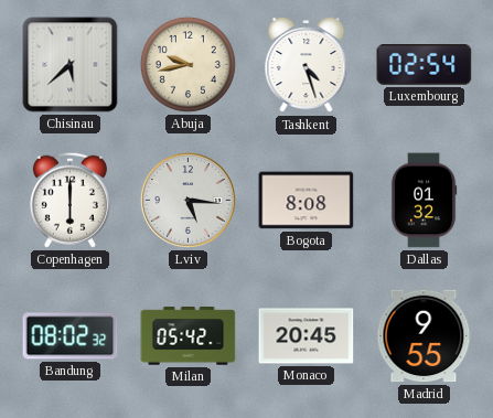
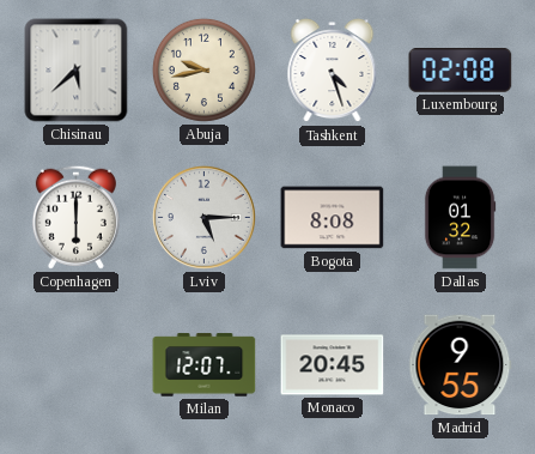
Luxembourg: 02:54 -> 02:08
Lviv: 5:16 -> 5:15
Bandung: 08:02 -> none
Milan: 05:42 -> 12:07
